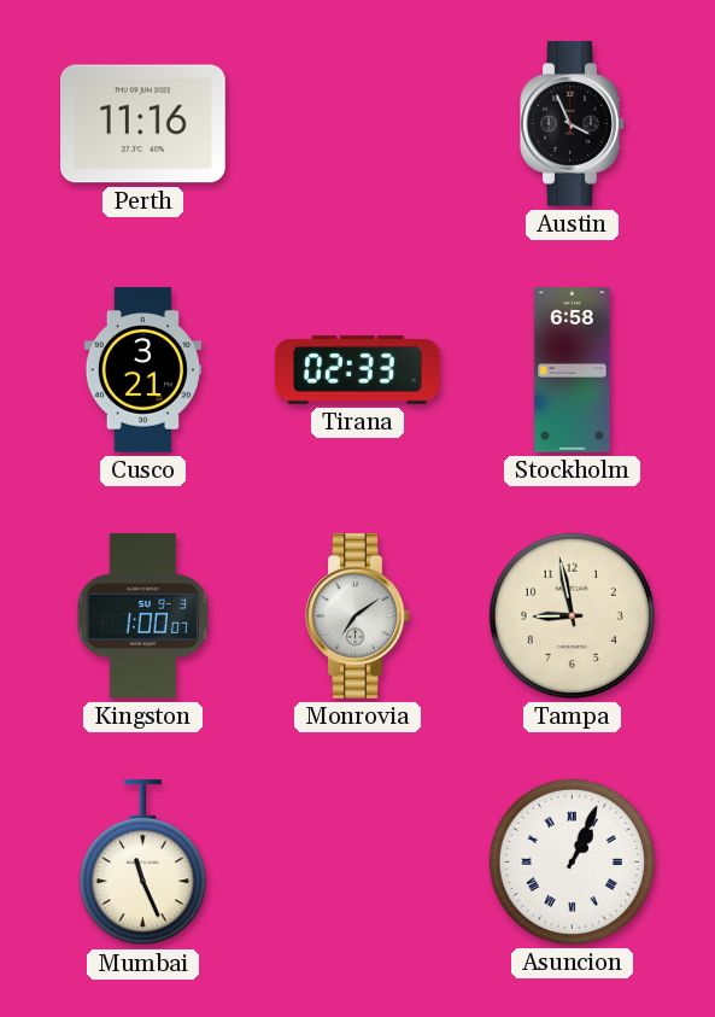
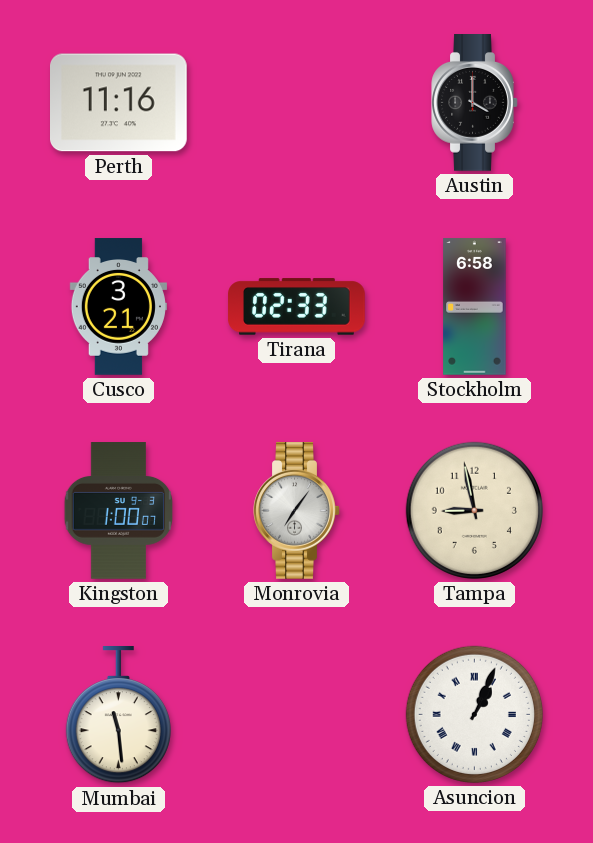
Austin: 3:56 -> 4:00
Monrovia: 7:09 -> 7:06
Mumbai: 11:26 -> 11:29
